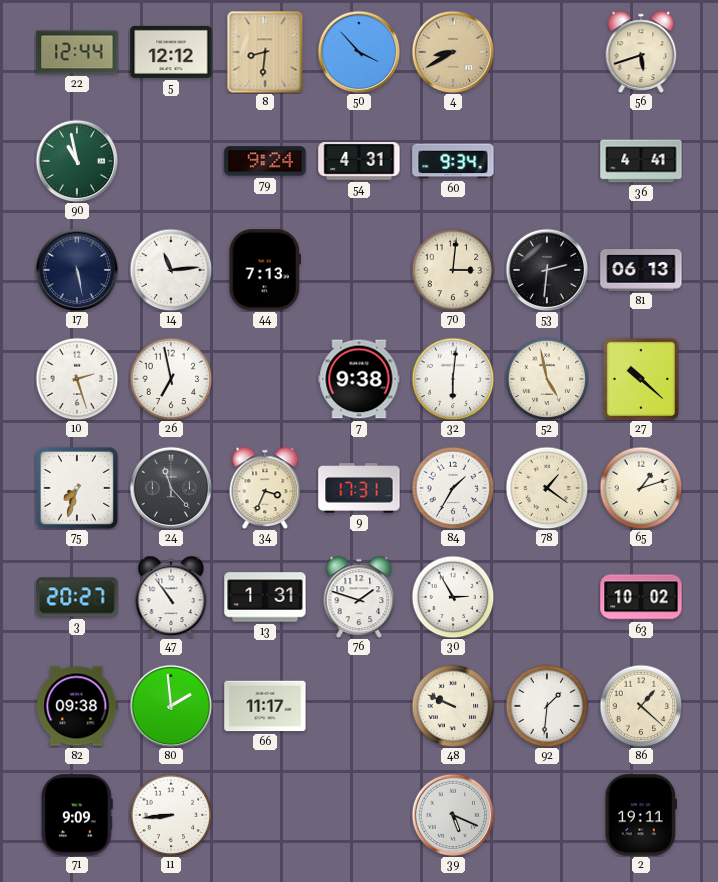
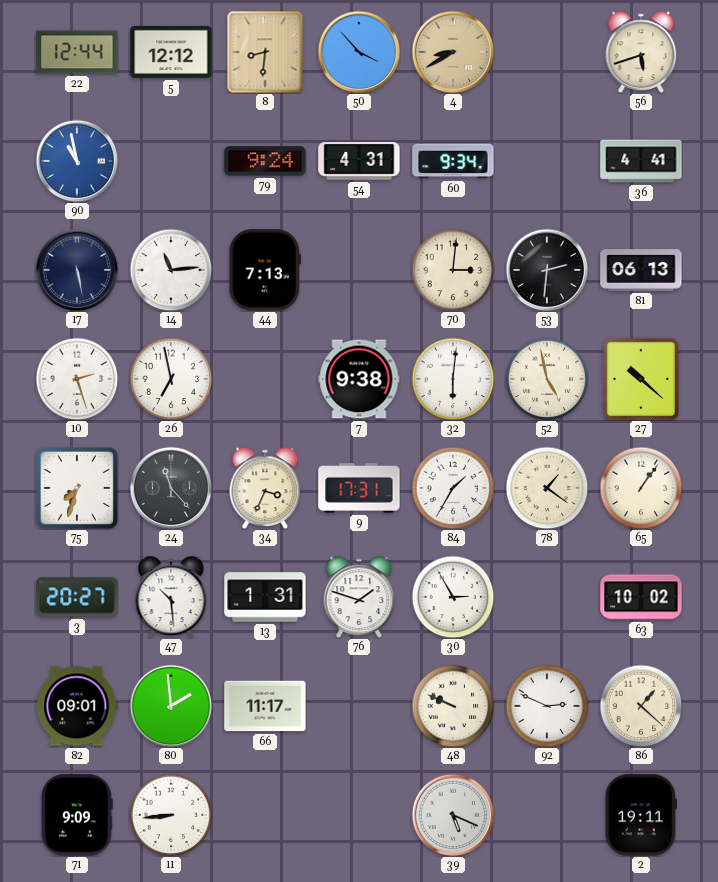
90 dial: green -> blue
65: 1:12 -> 1:06
47: 10:54 -> 10:29
82: 09:38 -> 09:01
92: 1:31 -> 2:49
